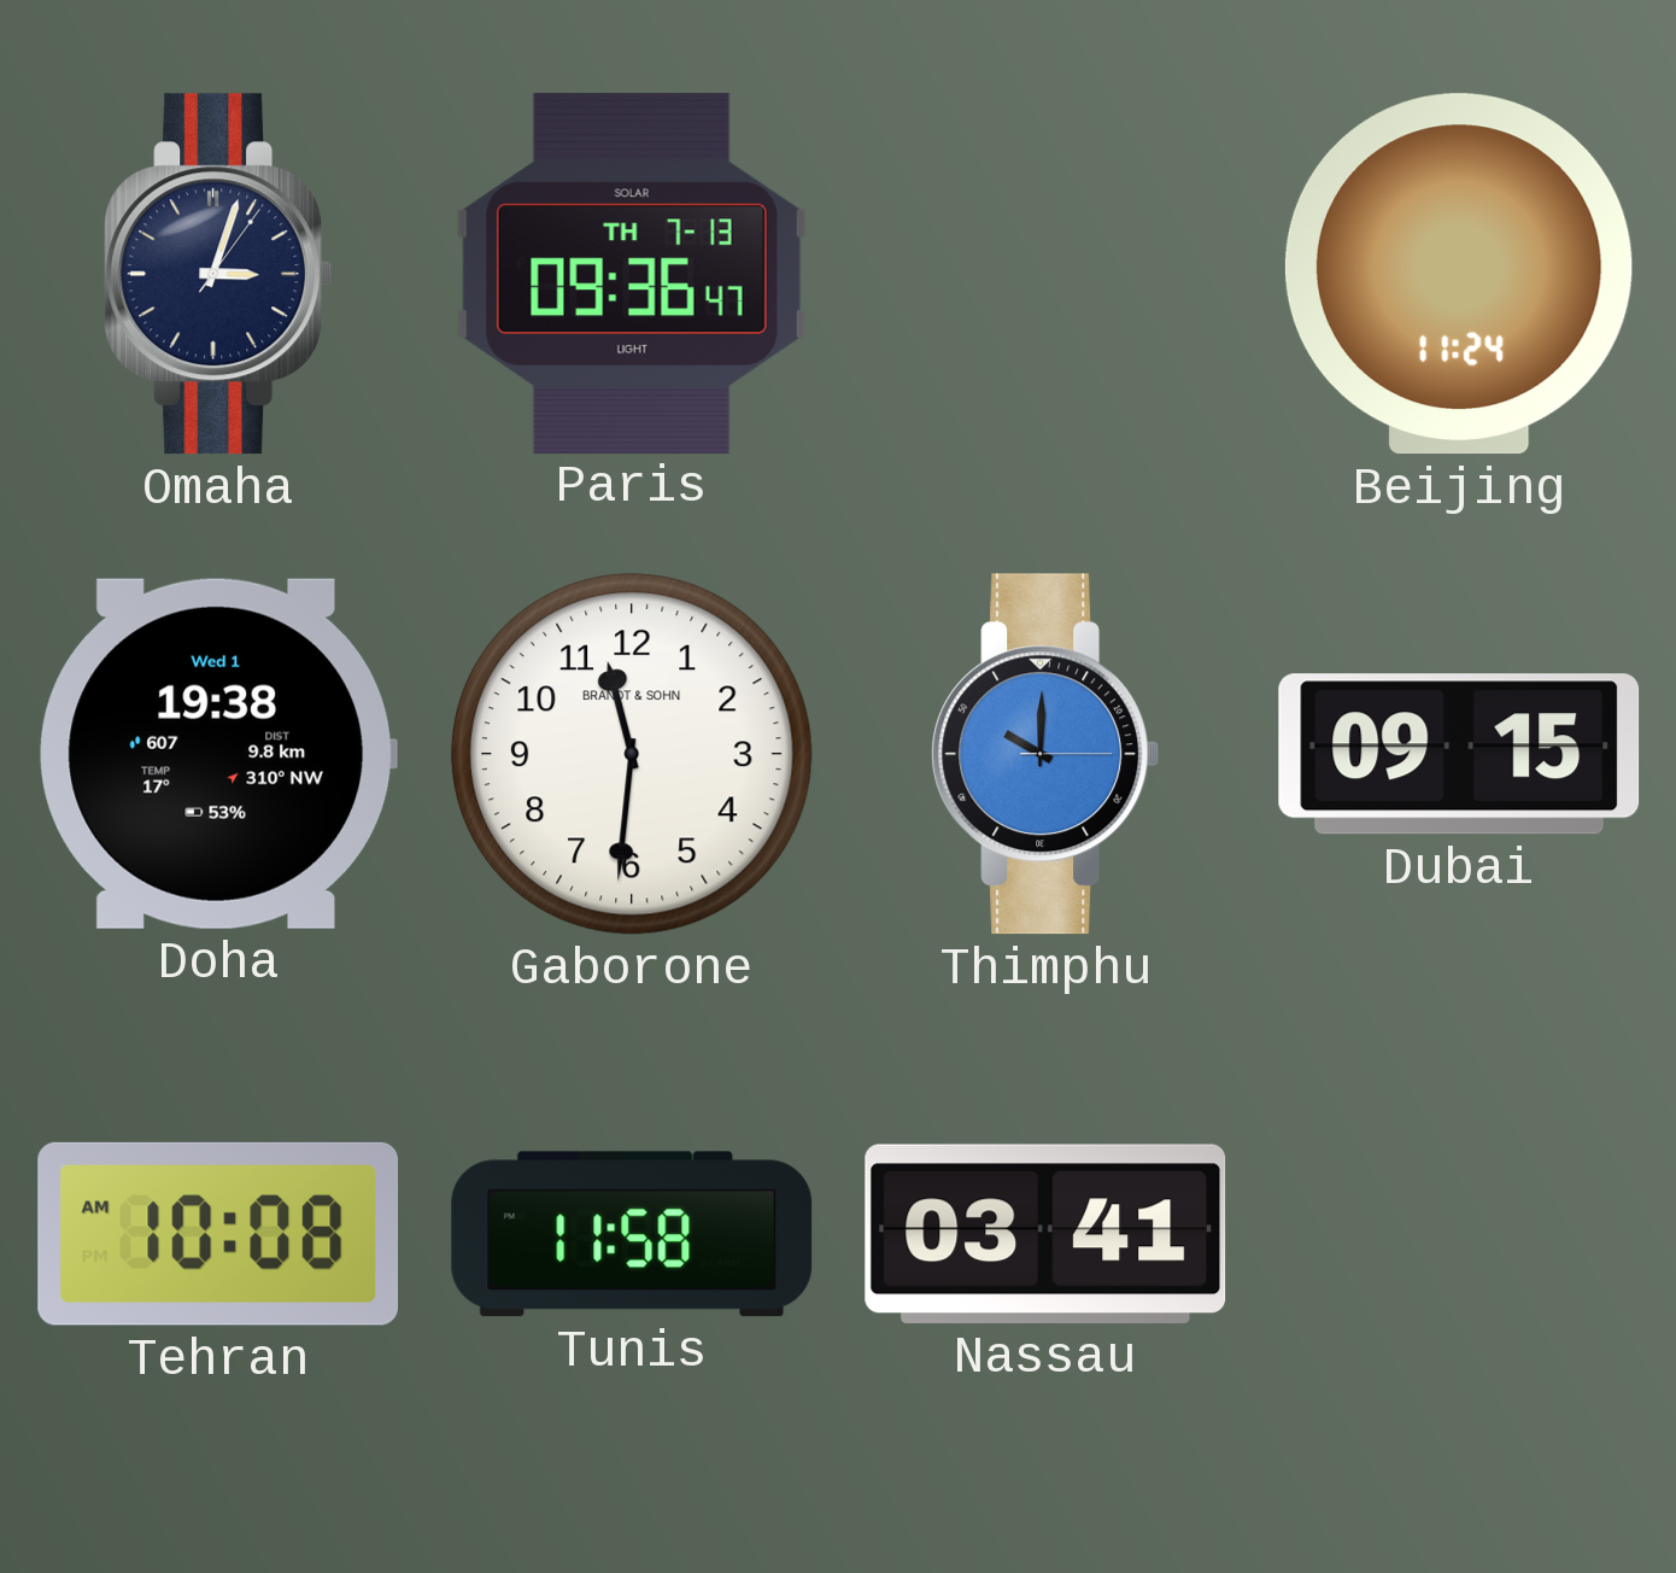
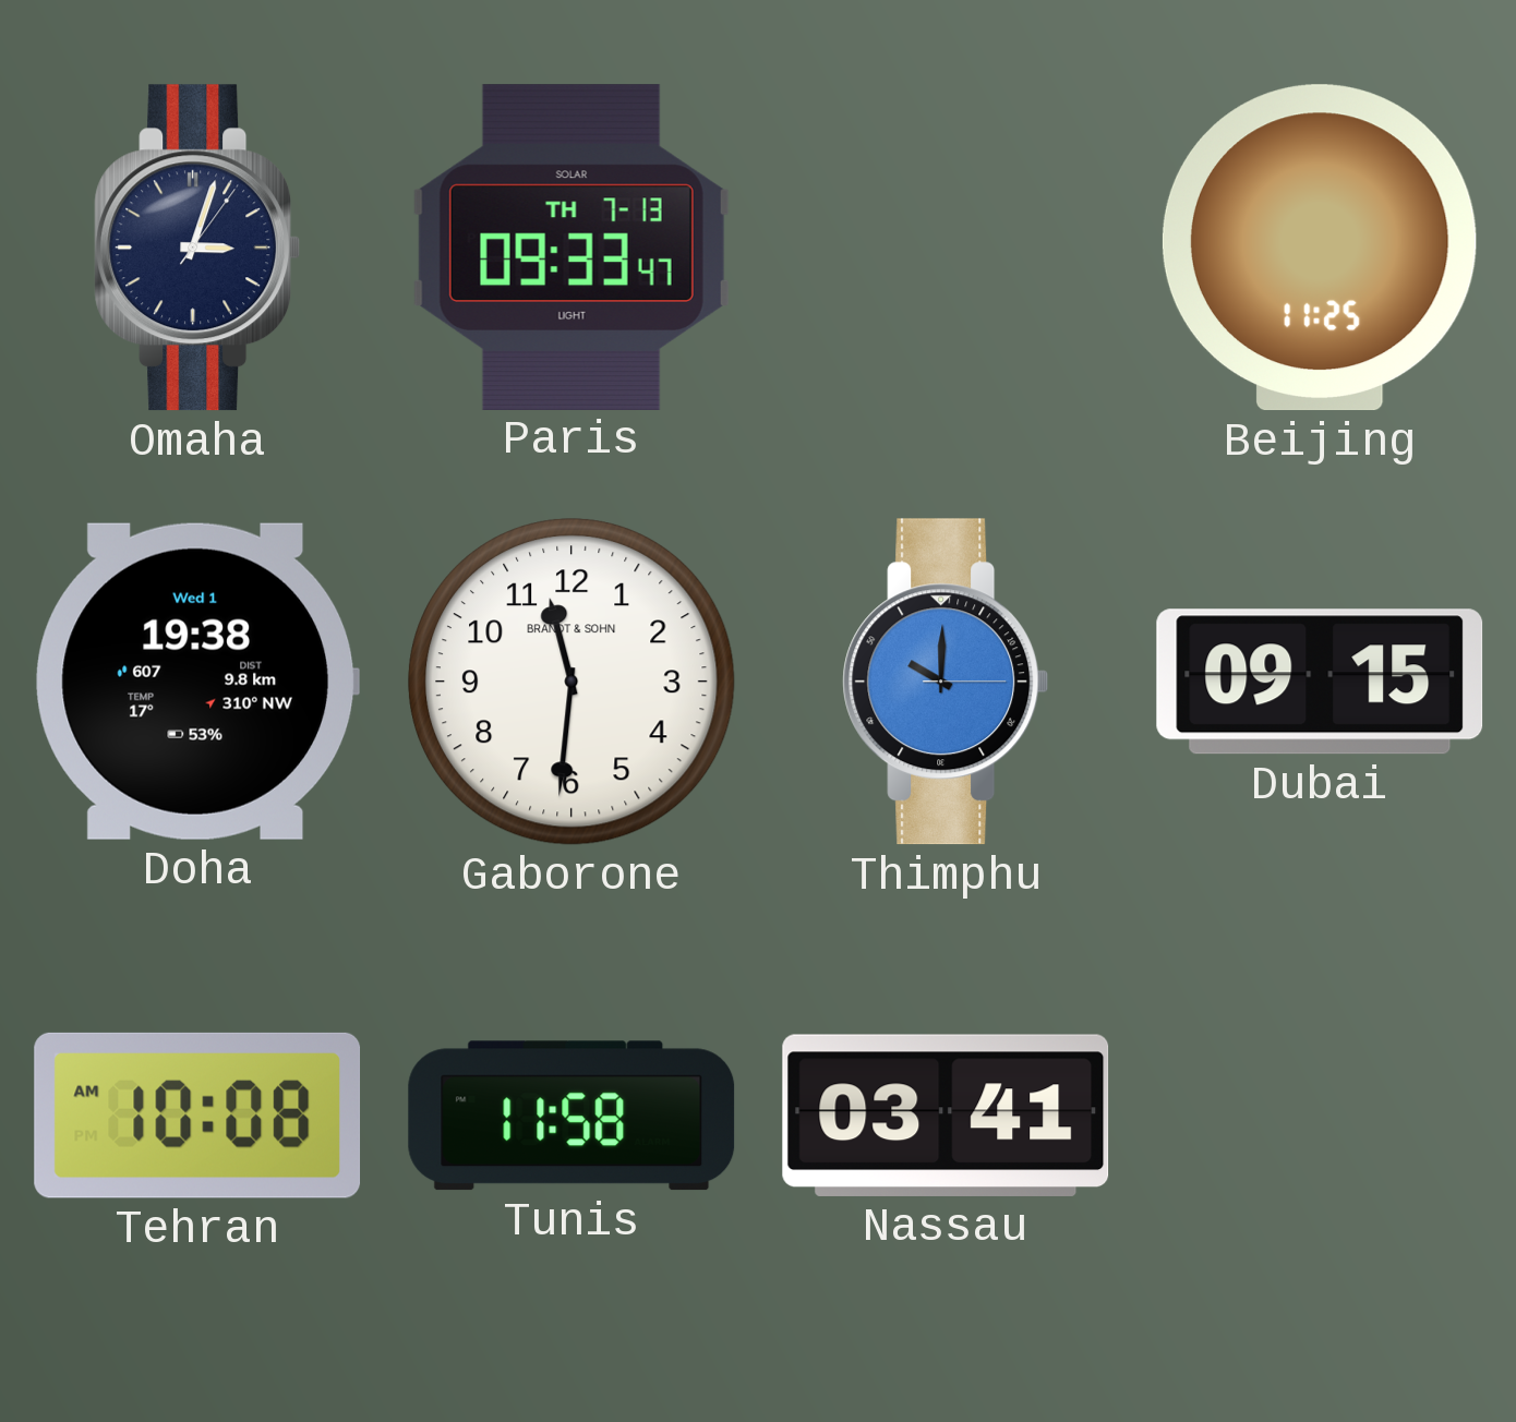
Paris: 09:36 -> 09:33
Beijing: 11:24 -> 11:25
